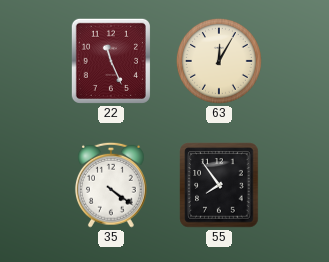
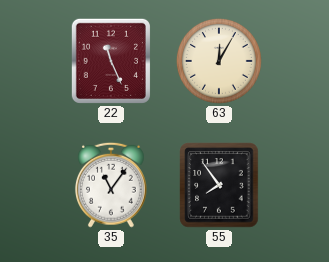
35: 4:21 -> 11:06
